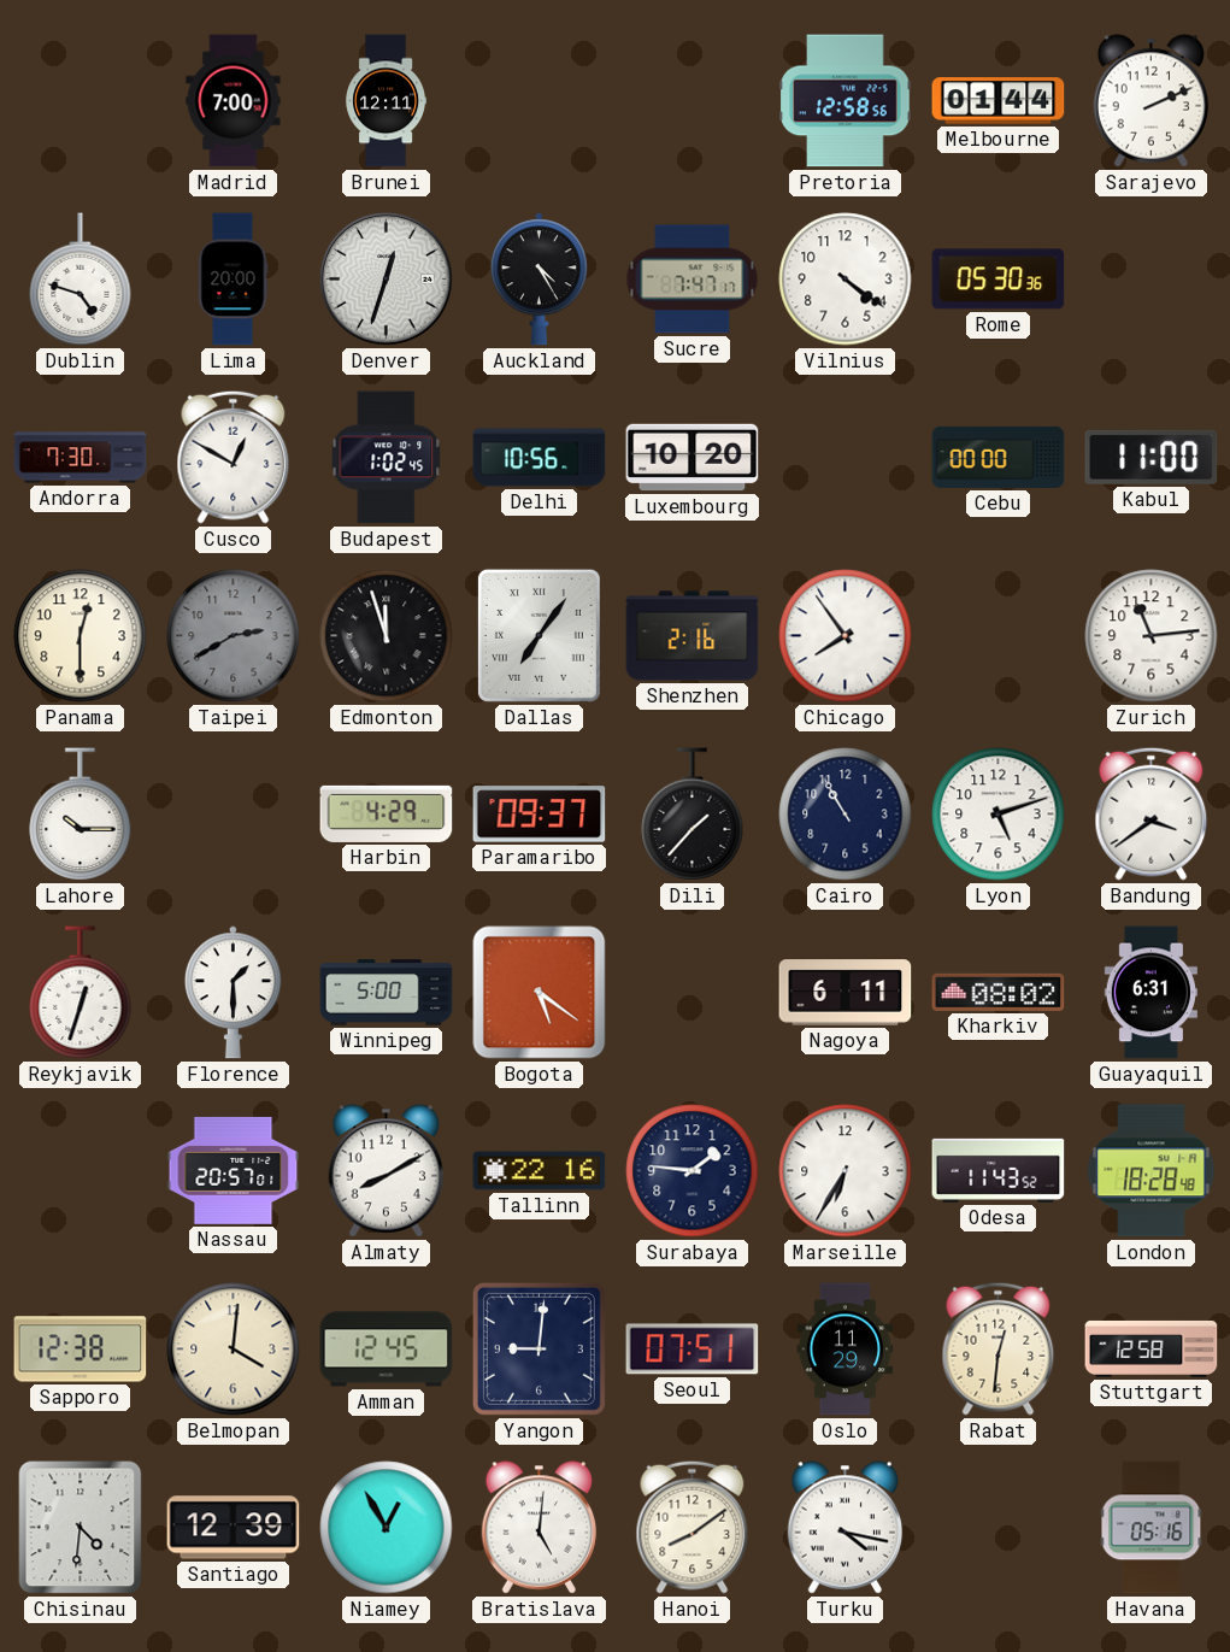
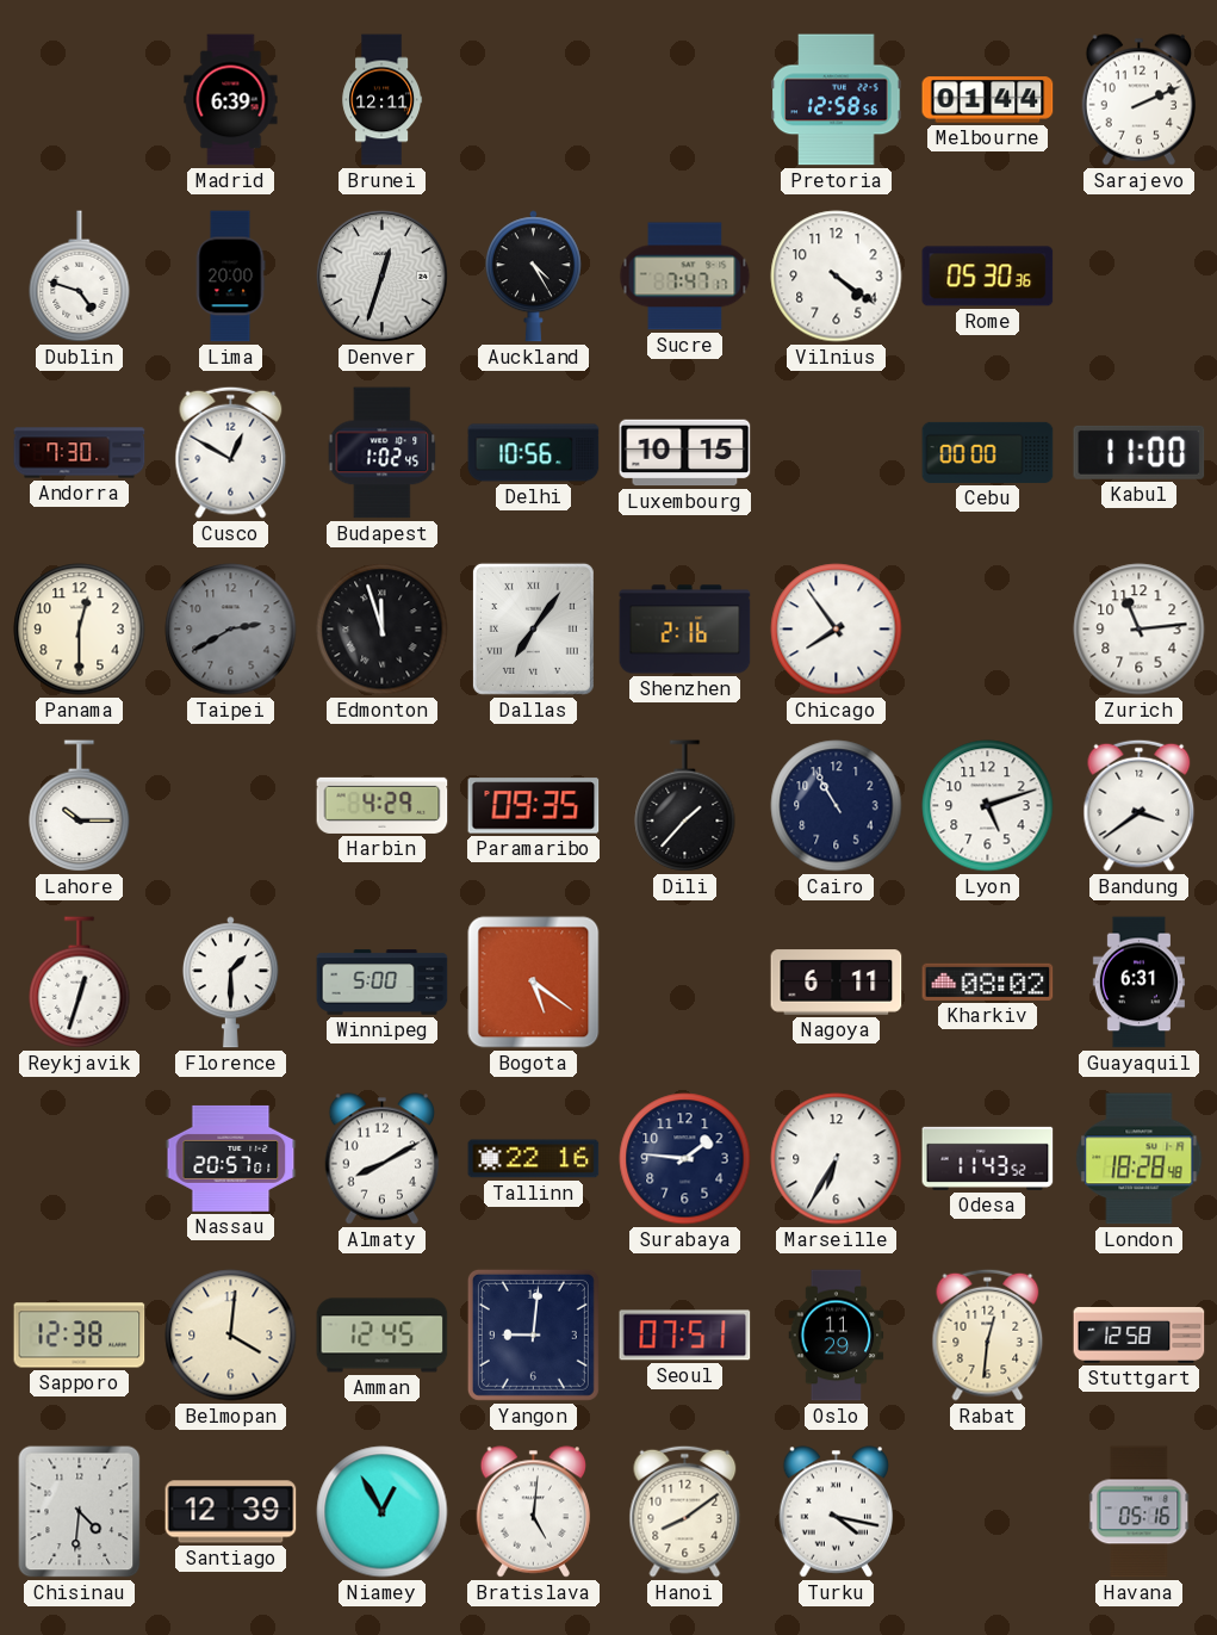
Madrid: 7:00 -> 6:39
Luxembourg: 10:20 -> 10:15
Paramaribo: 09:37 -> 09:35
